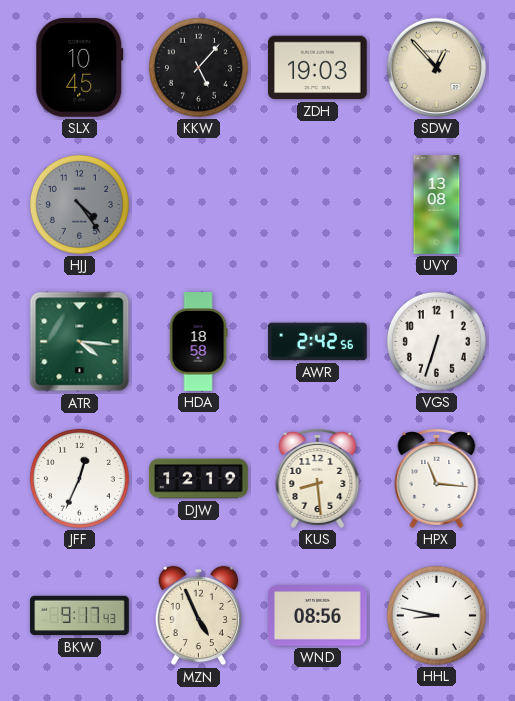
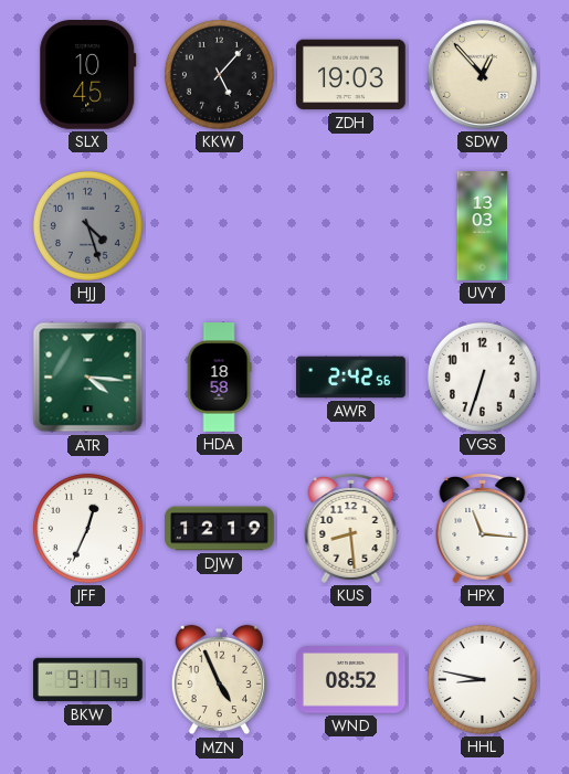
HJJ: 4:24 -> 4:27
UVY: 13:08 -> 13:03
WND: 08:56 -> 08:52
